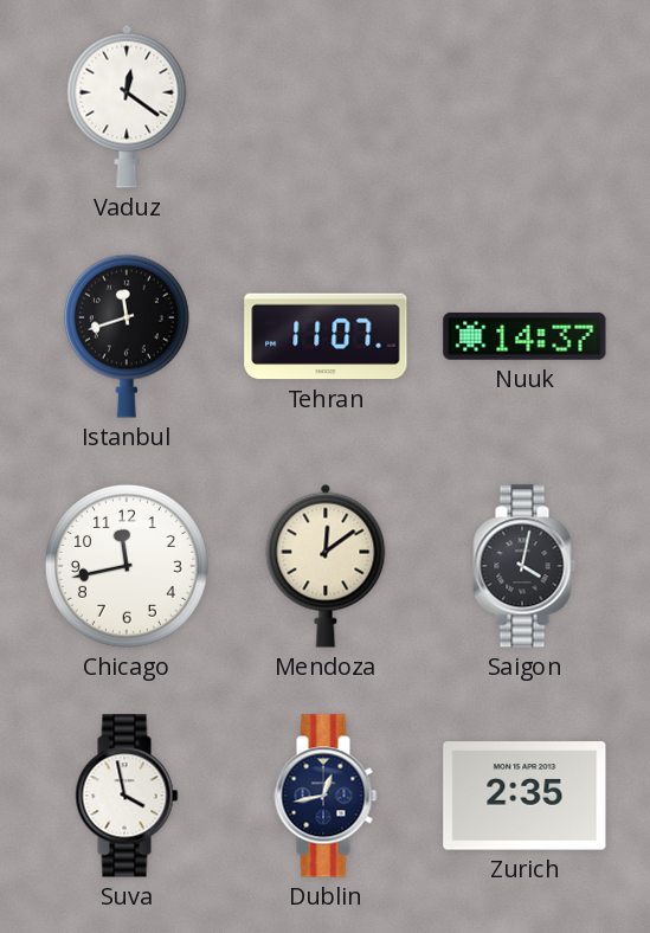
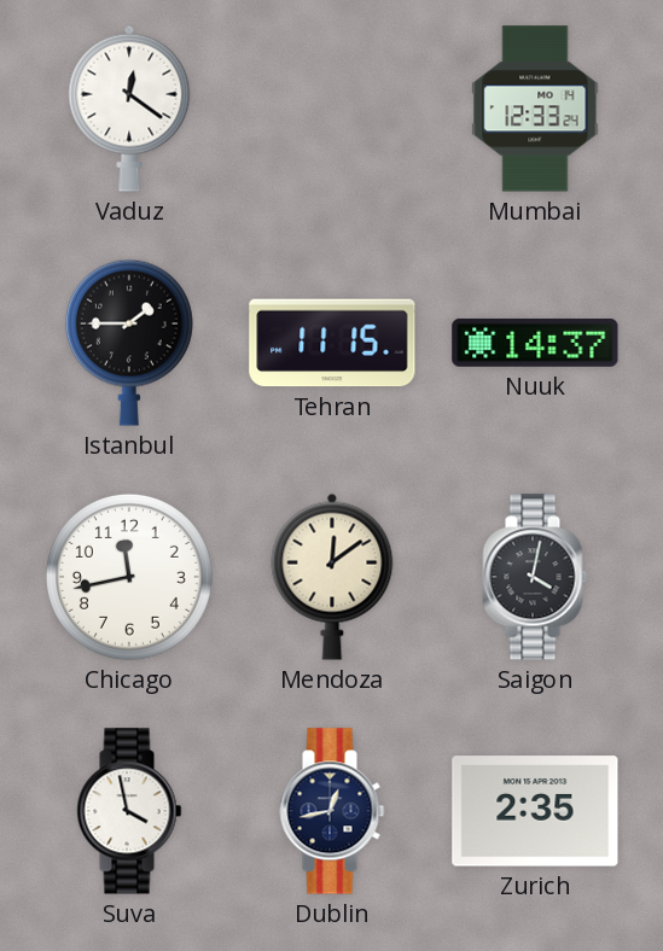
Mumbai: none -> 12:33
Istanbul: 11:42 -> 1:45
Tehran: 11:07 -> 11:15
